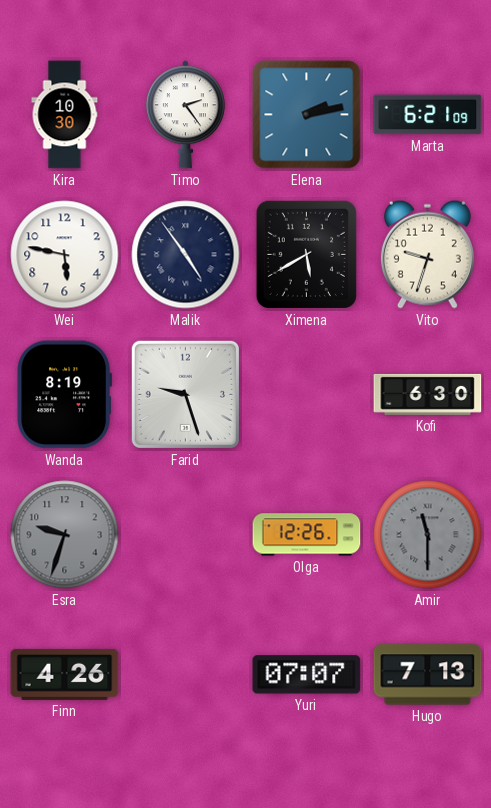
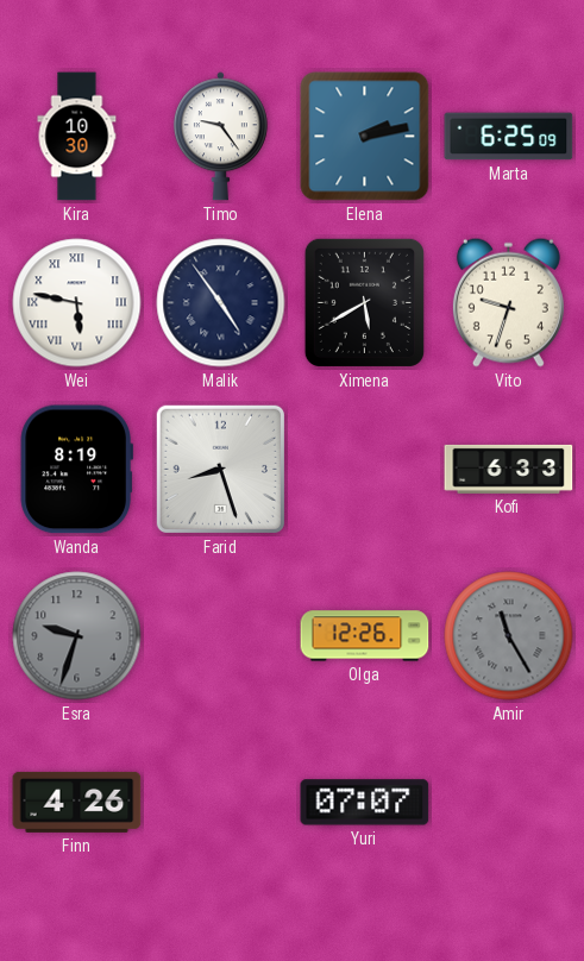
Timo: 2:24 -> 9:24
Marta: 6:21 -> 6:25
Wei numerals: Arabic -> Roman
Farid: 9:27 -> 8:27
Kofi: 6:30 -> 6:33
Amir: 11:30 -> 11:25
Hugo: 7:13 -> none
